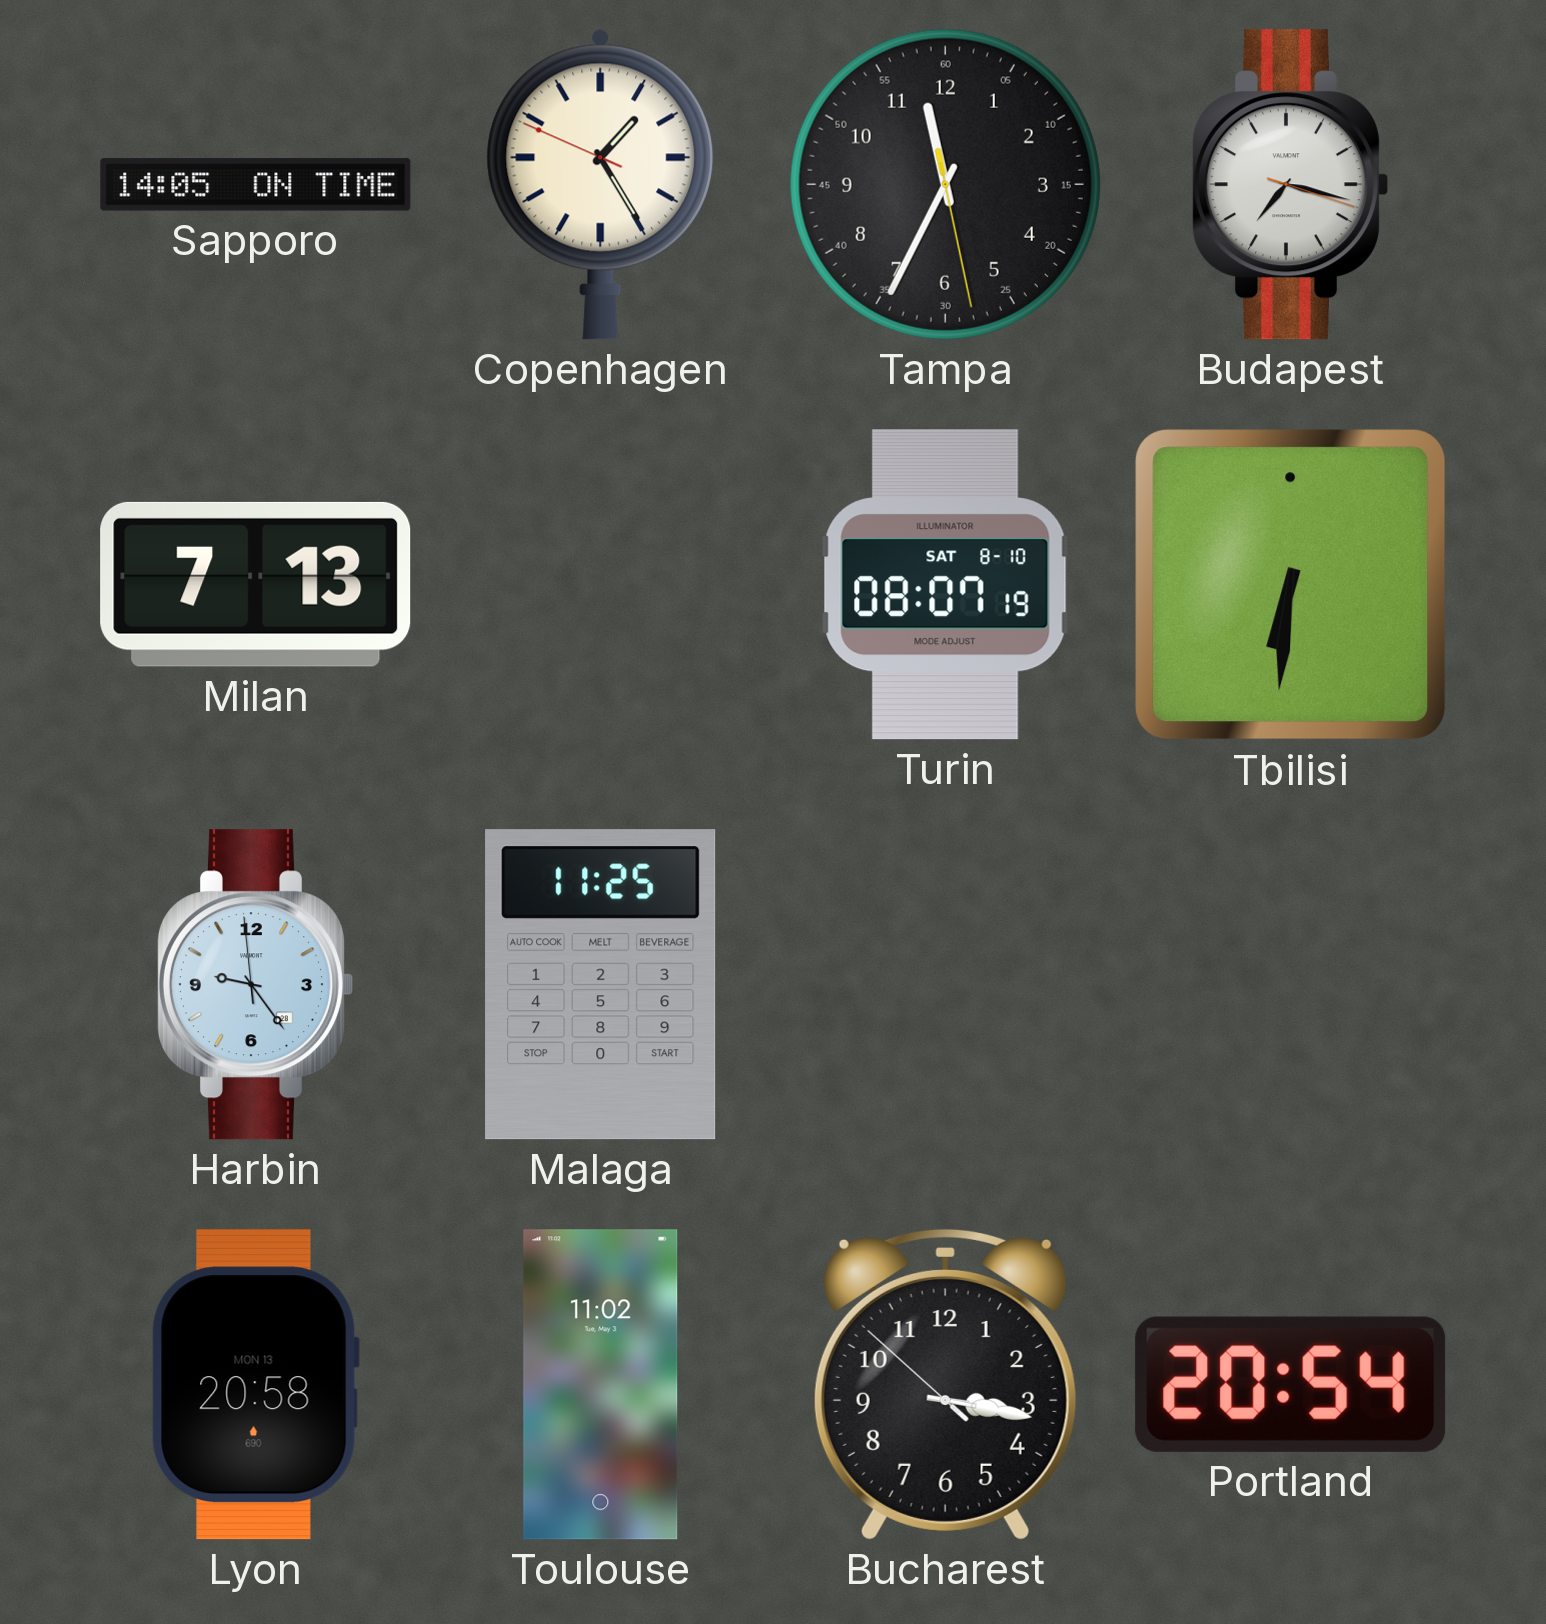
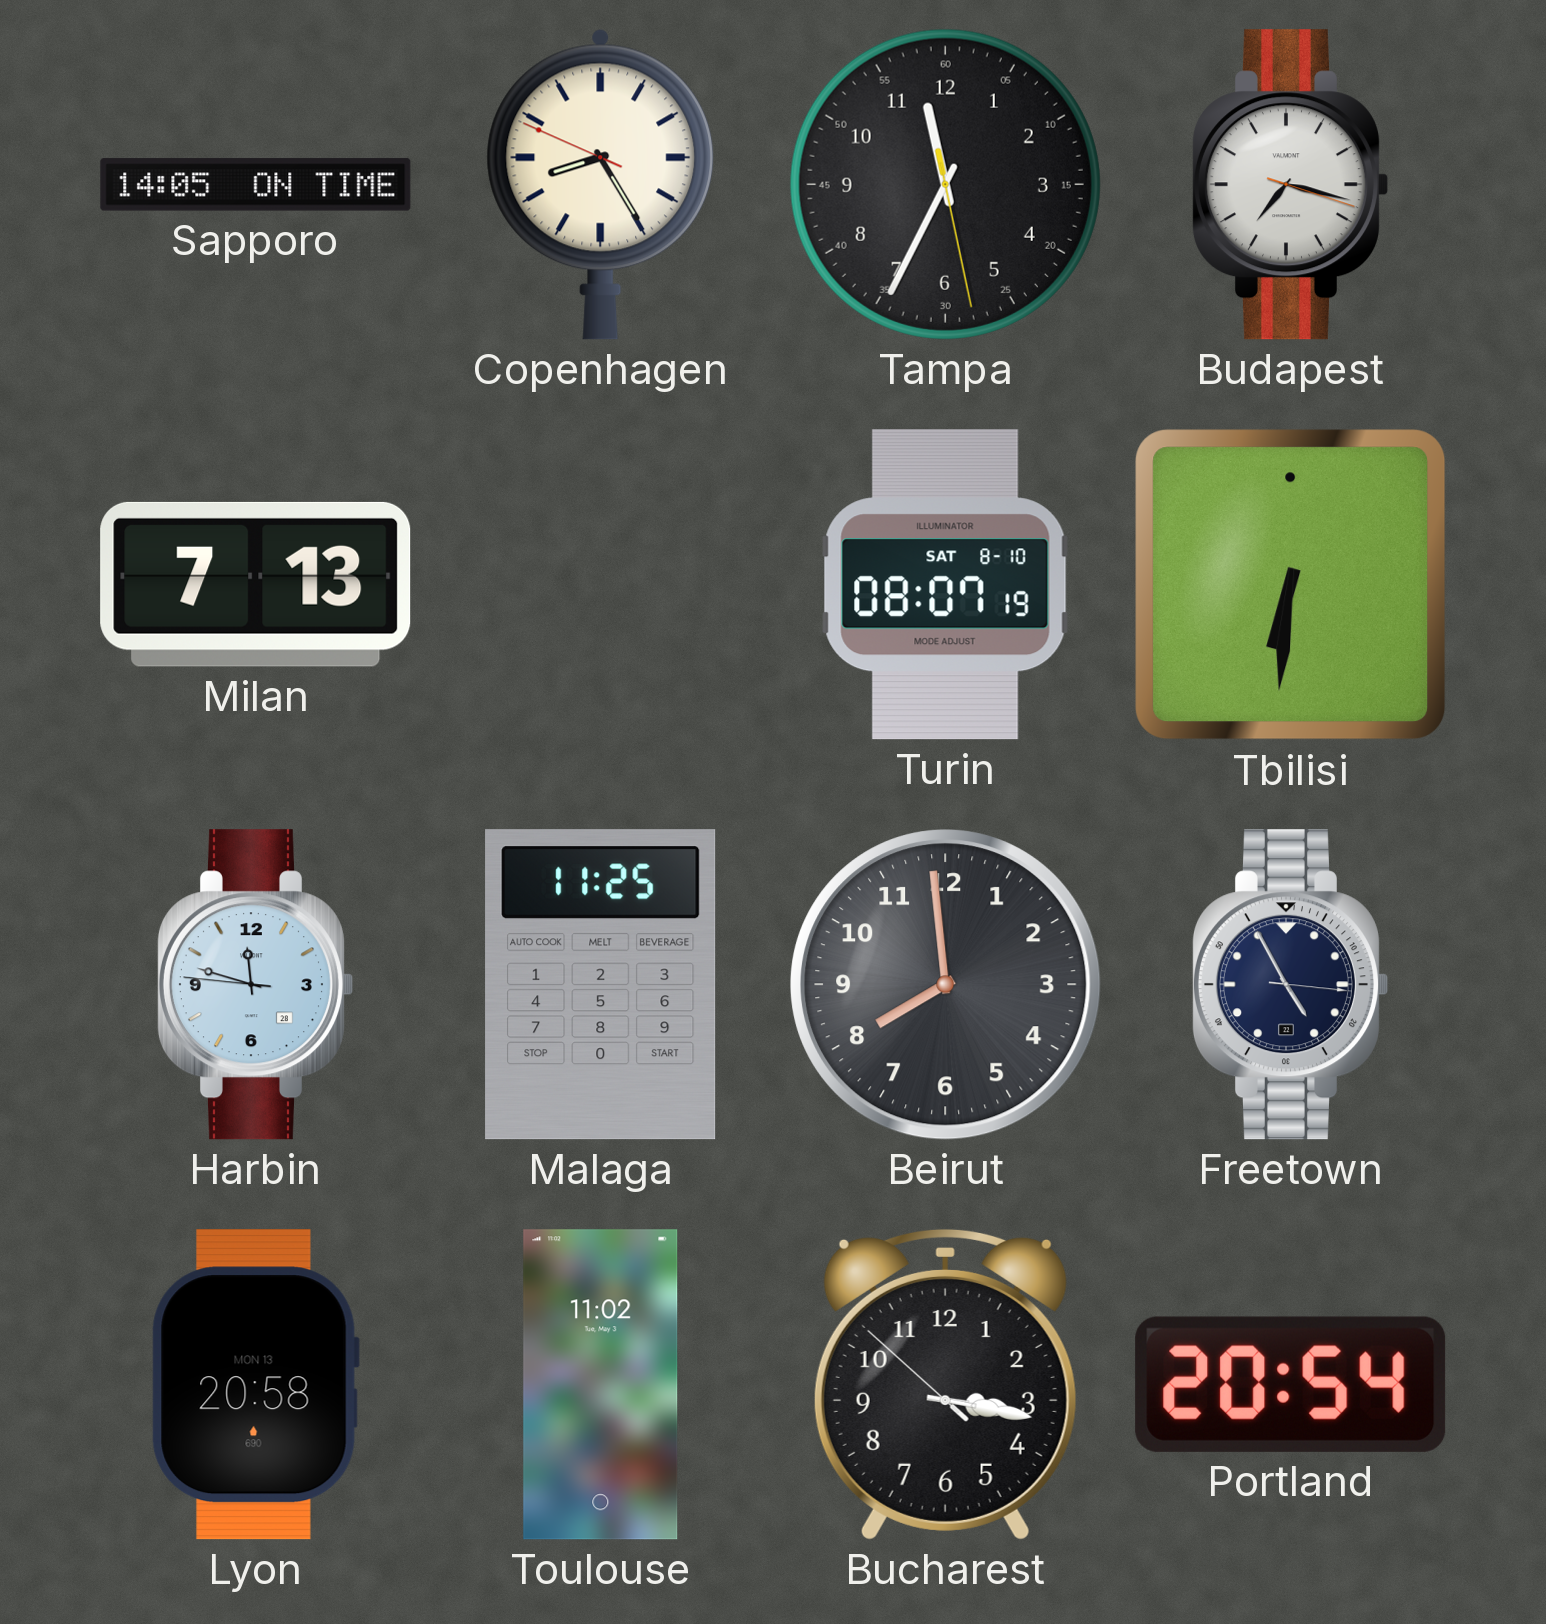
Copenhagen: 1:24 -> 8:24
Harbin: 9:23 -> 11:47
Beirut: none -> 7:59
Freetown: none -> 4:55
